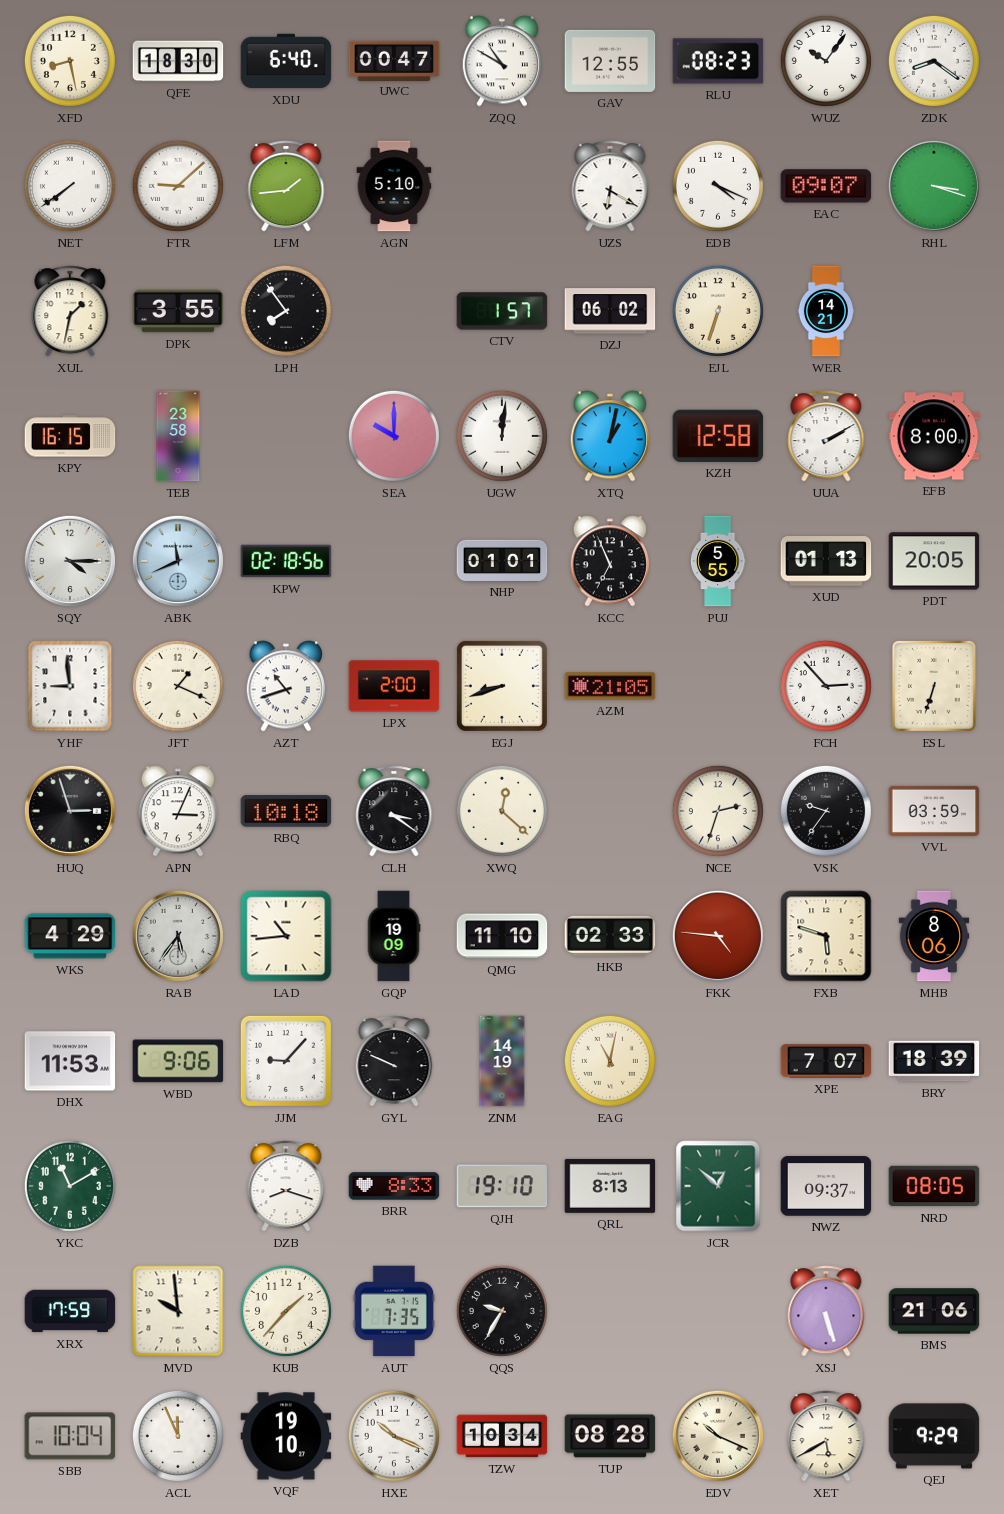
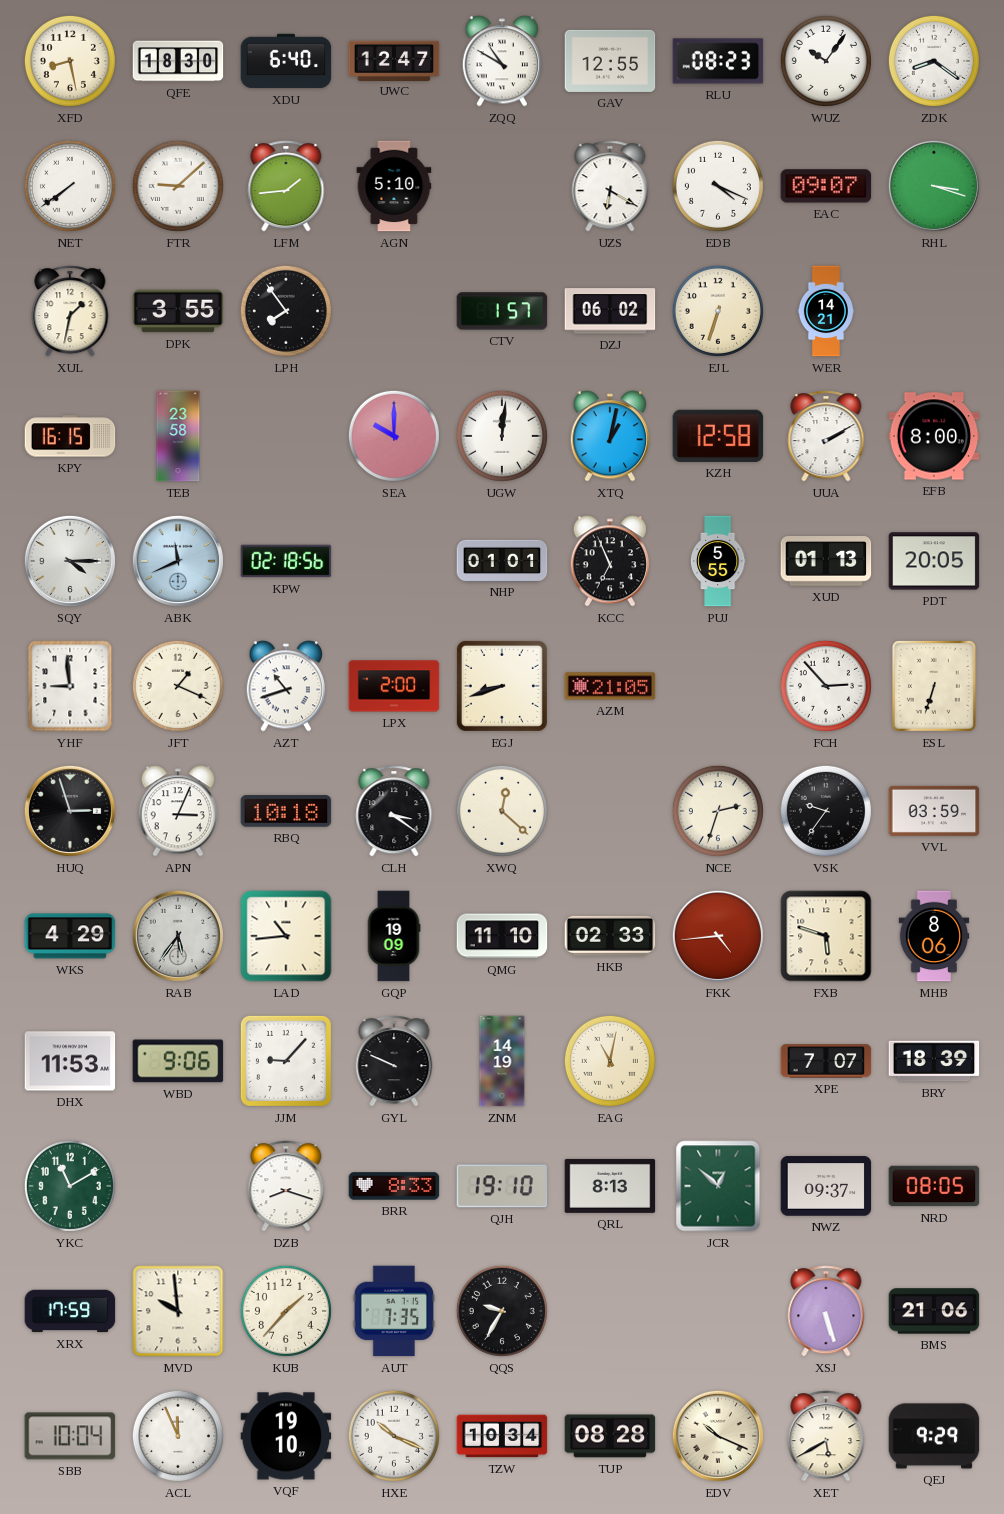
UWC: 00:47 -> 12:47
FKK: 4:46 -> 4:44
